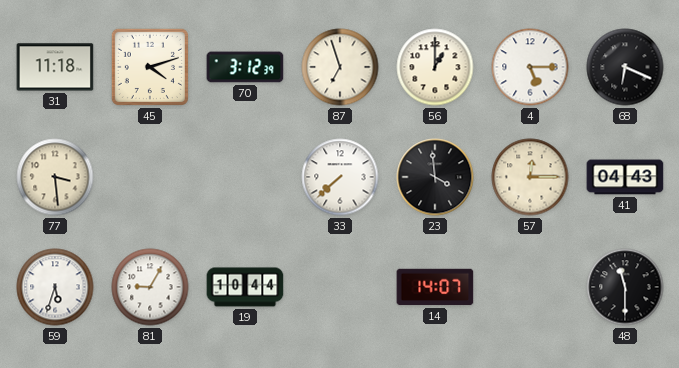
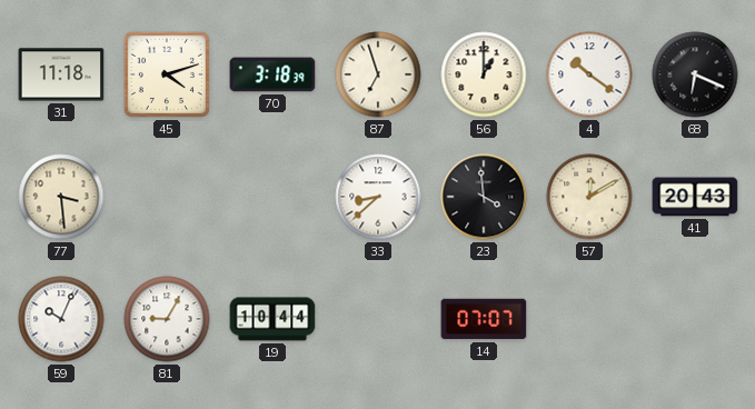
70: 3:12 -> 3:18
4: 5:15 -> 10:21
33: 7:38 -> 8:38
57: 12:15 -> 12:10
41: 04:43 -> 20:43
59: 5:33 -> 10:04
14: 14:07 -> 07:07
48: 11:30 -> none
